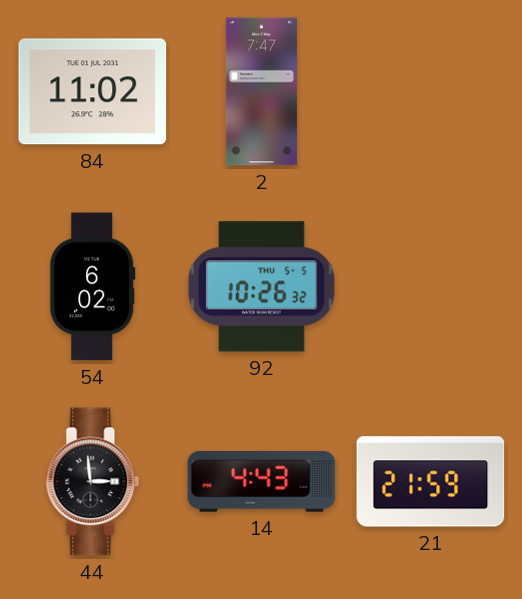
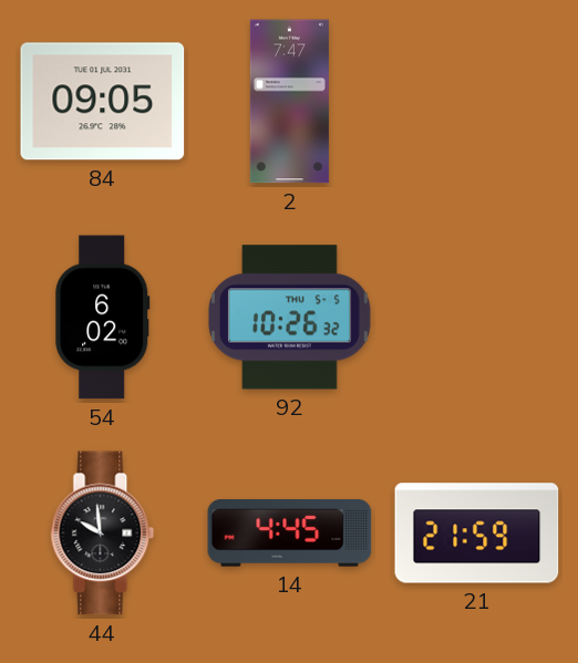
84: 11:02 -> 09:05
44: 2:59 -> 9:59
14: 4:43 -> 4:45
